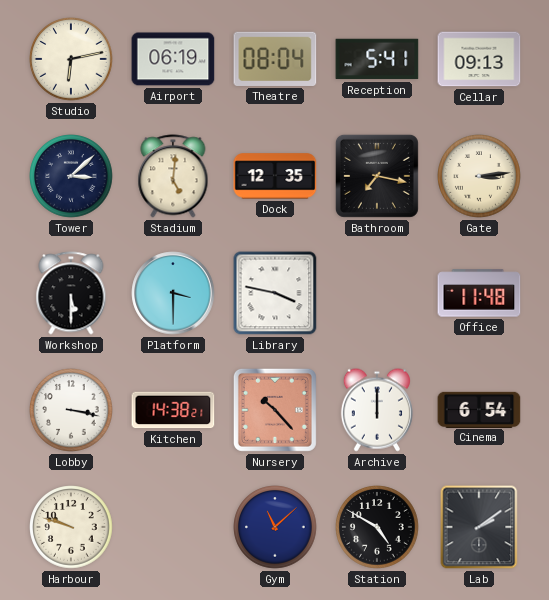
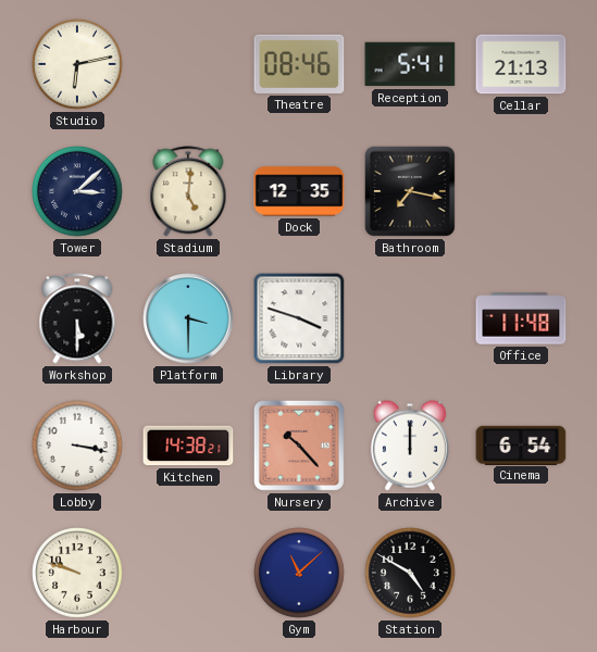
Airport: 06:19 -> none
Theatre: 08:04 -> 08:46
Cellar: 09:13 -> 21:13
Gate: 3:14 -> none
Library: 3:47 -> 3:48
Lab: 2:09 -> none
